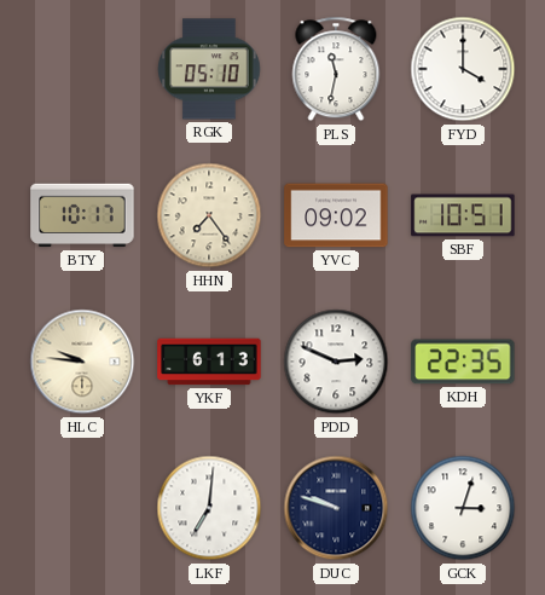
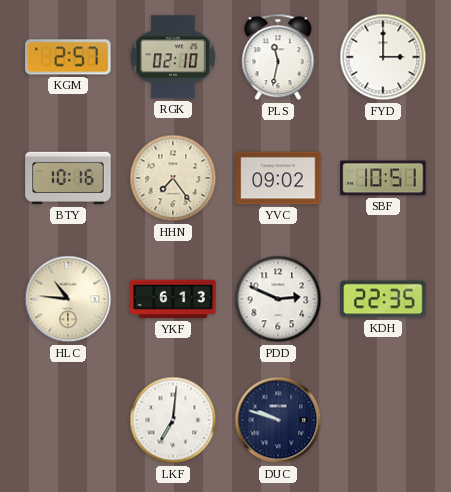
KGM: none -> 2:57
RGK: 05:10 -> 02:10
FYD: 4:00 -> 3:00
BTY: 10:17 -> 10:16
HLC: 9:46 -> 10:46
GCK: 3:03 -> none
